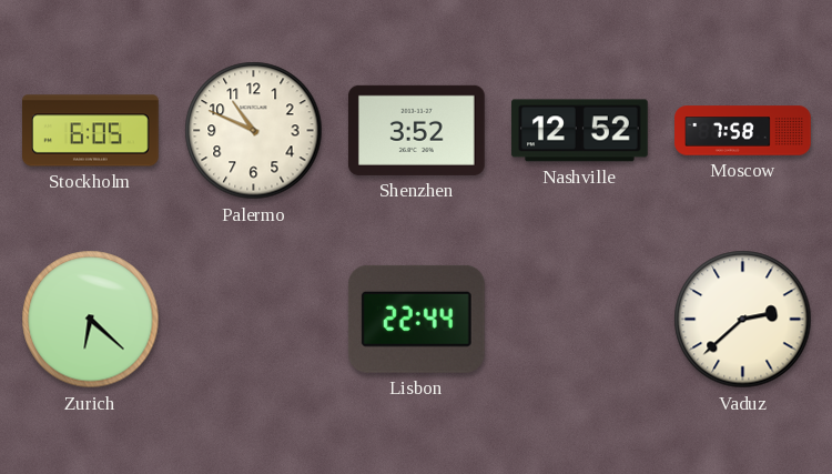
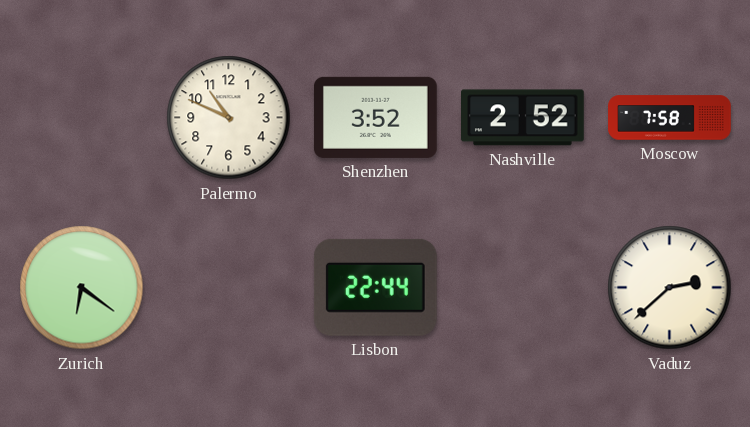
Stockholm: 6:05 -> none
Nashville: 12:52 -> 2:52
Zurich: 6:22 -> 6:21
